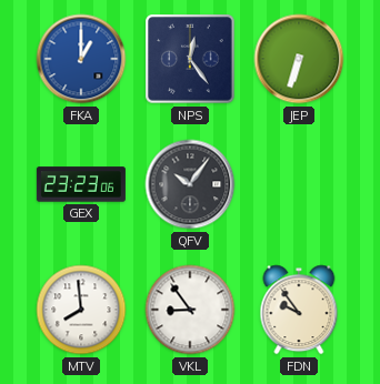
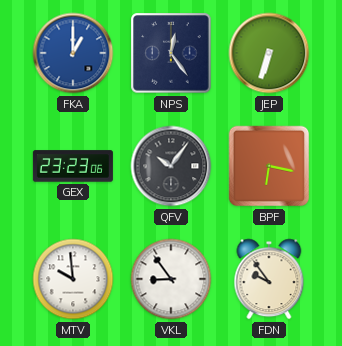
BPF: none -> 6:17
MTV: 7:59 -> 9:59
